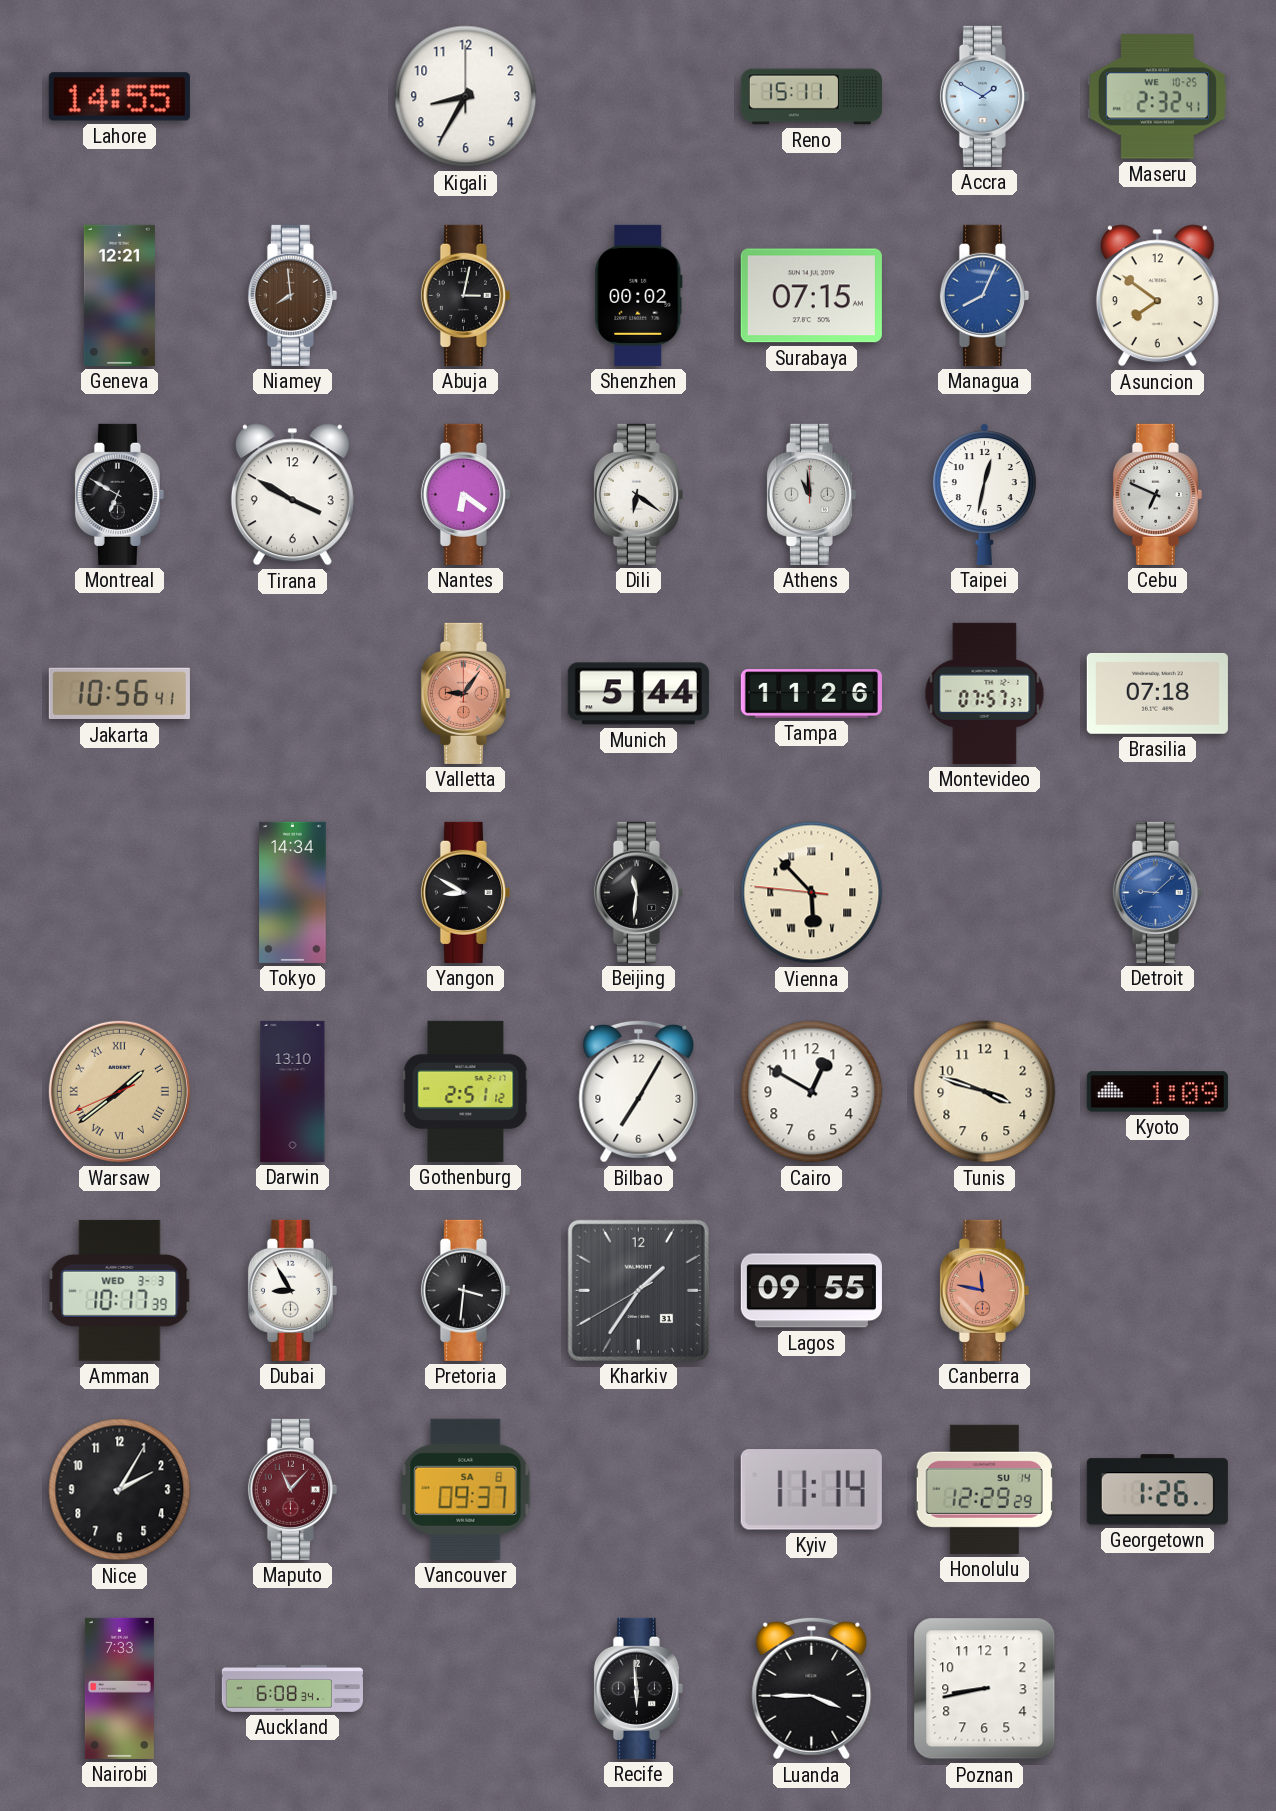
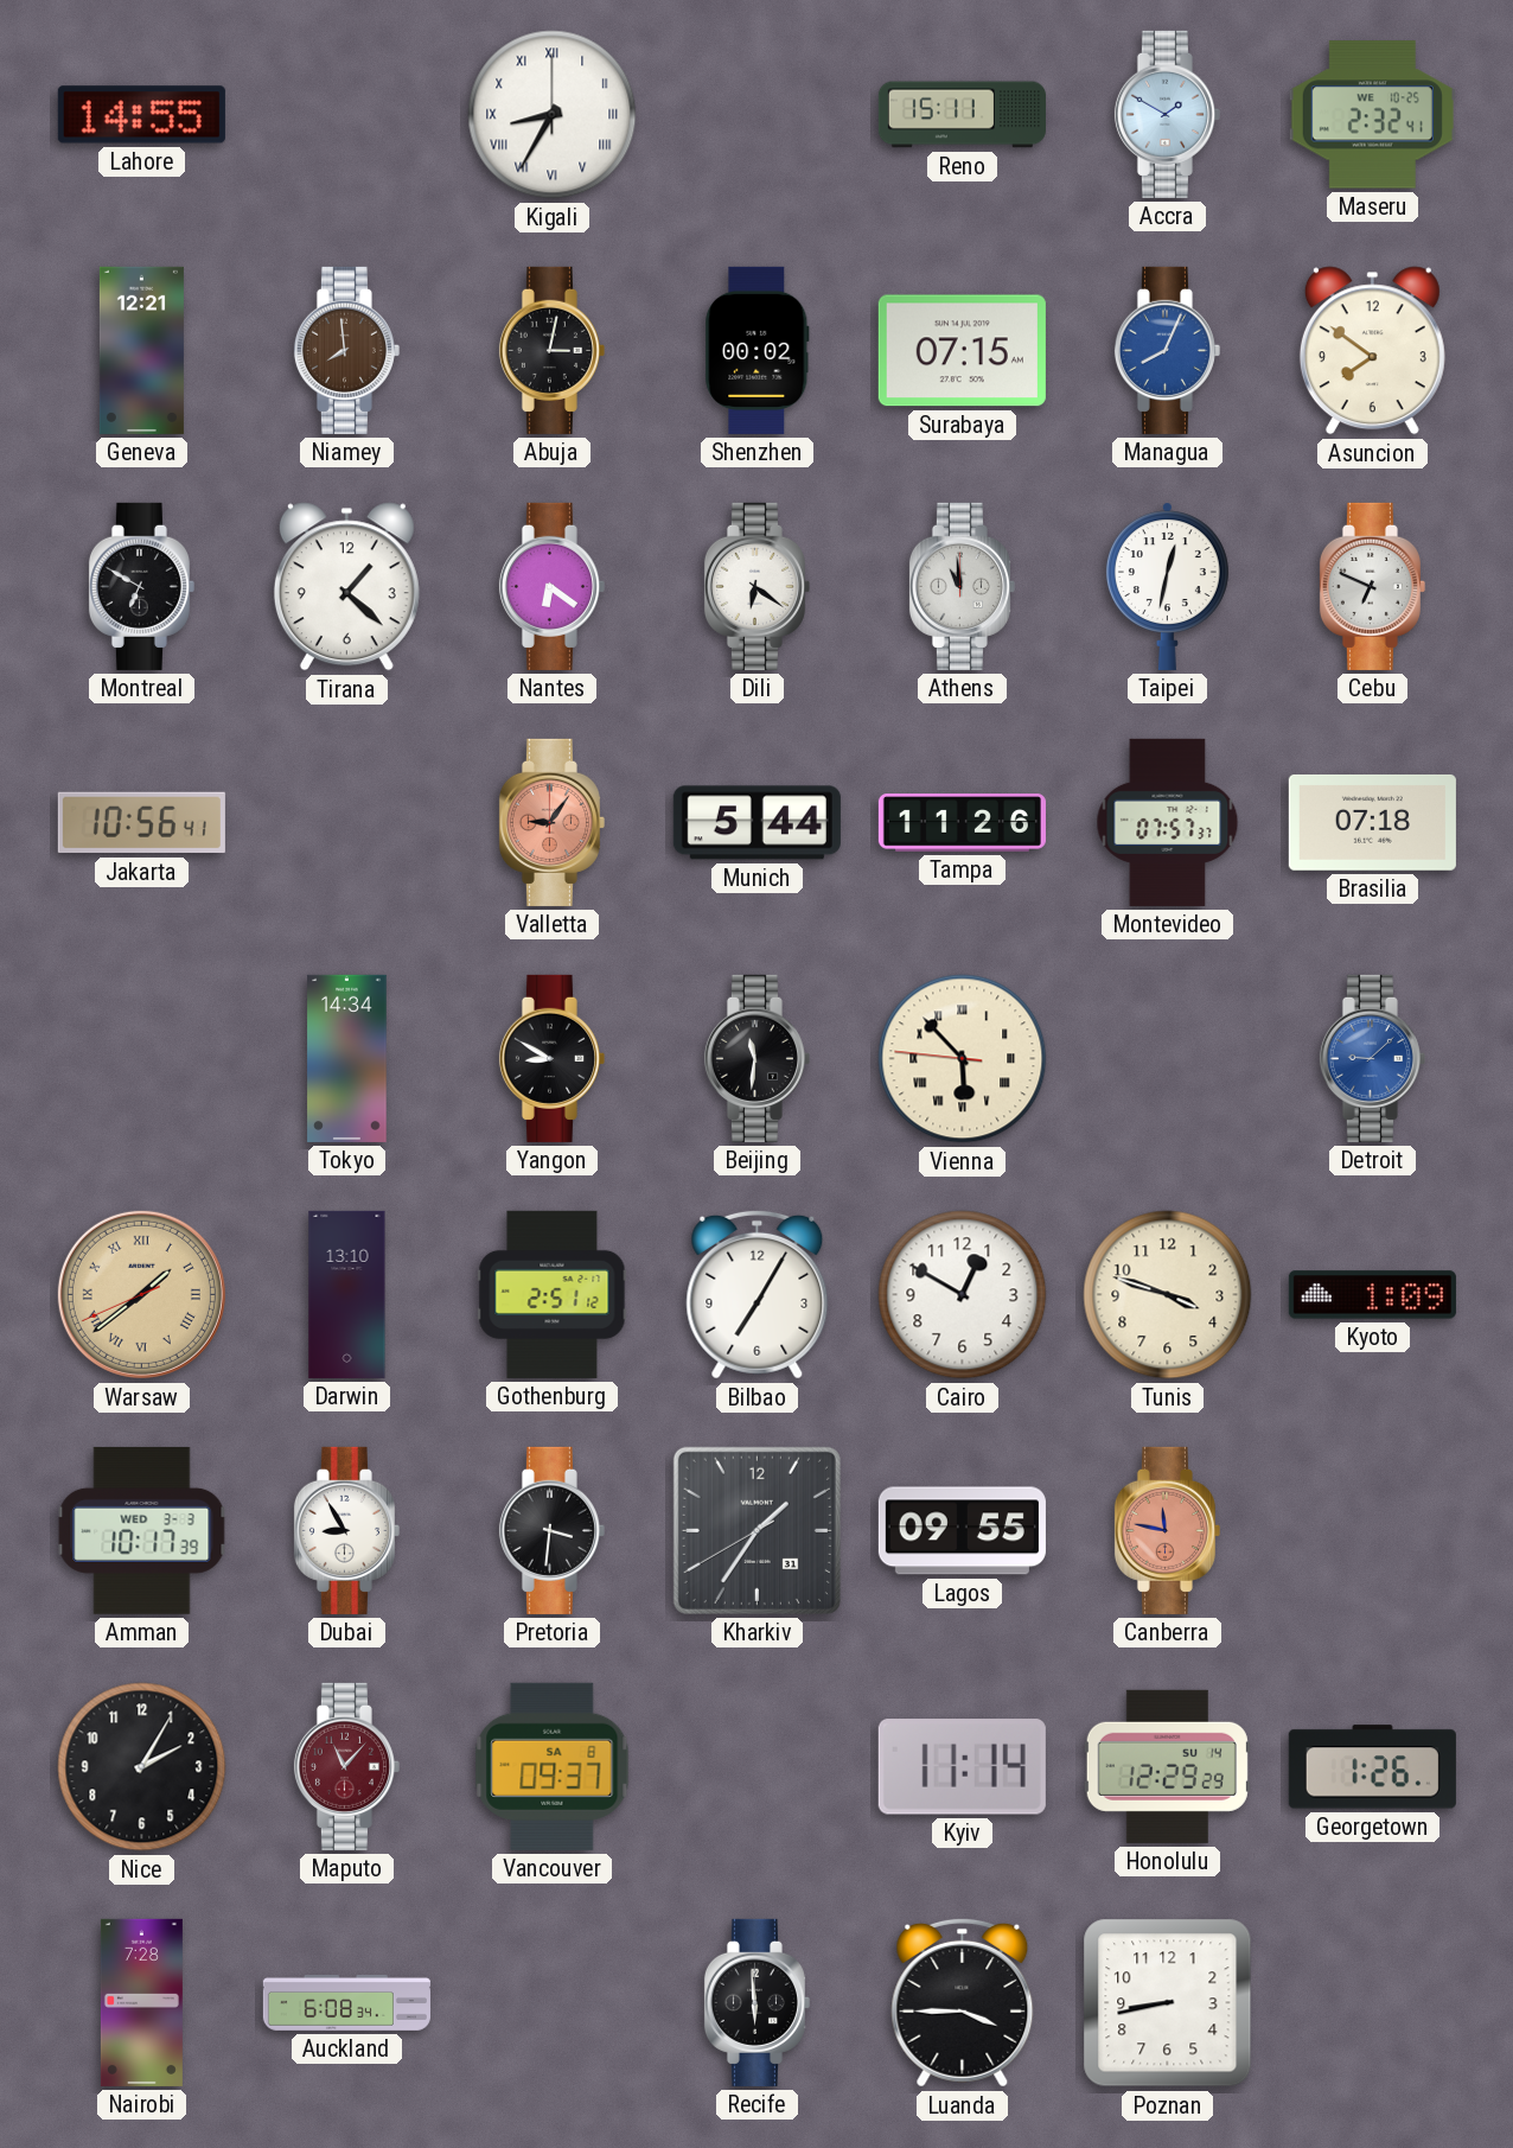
Kigali numerals: Arabic -> Roman
Tirana: 3:50 -> 1:22
Nairobi: 7:33 -> 7:28
